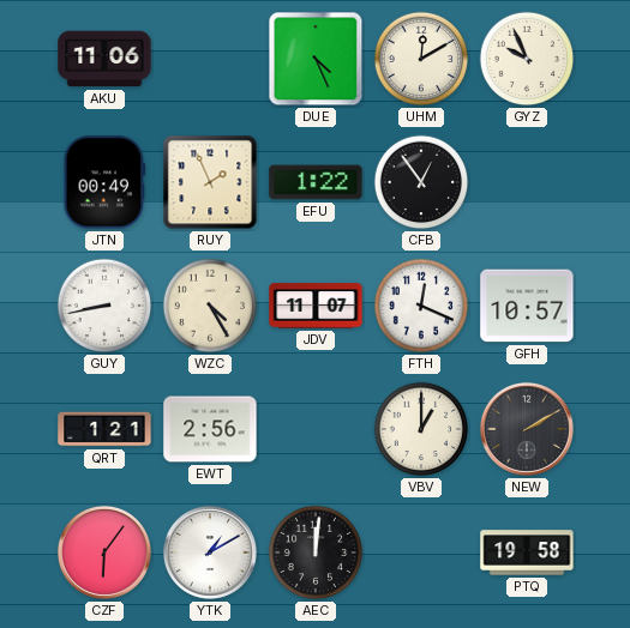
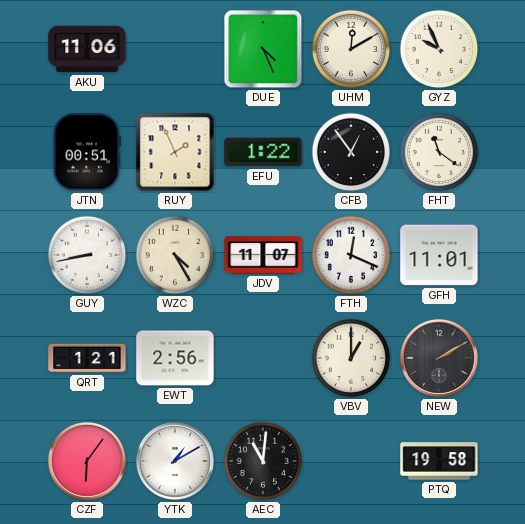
JTN: 00:49 -> 00:51
FHT: none -> 11:21
GFH: 10:57 -> 11:01
AEC: 12:01 -> 11:01
